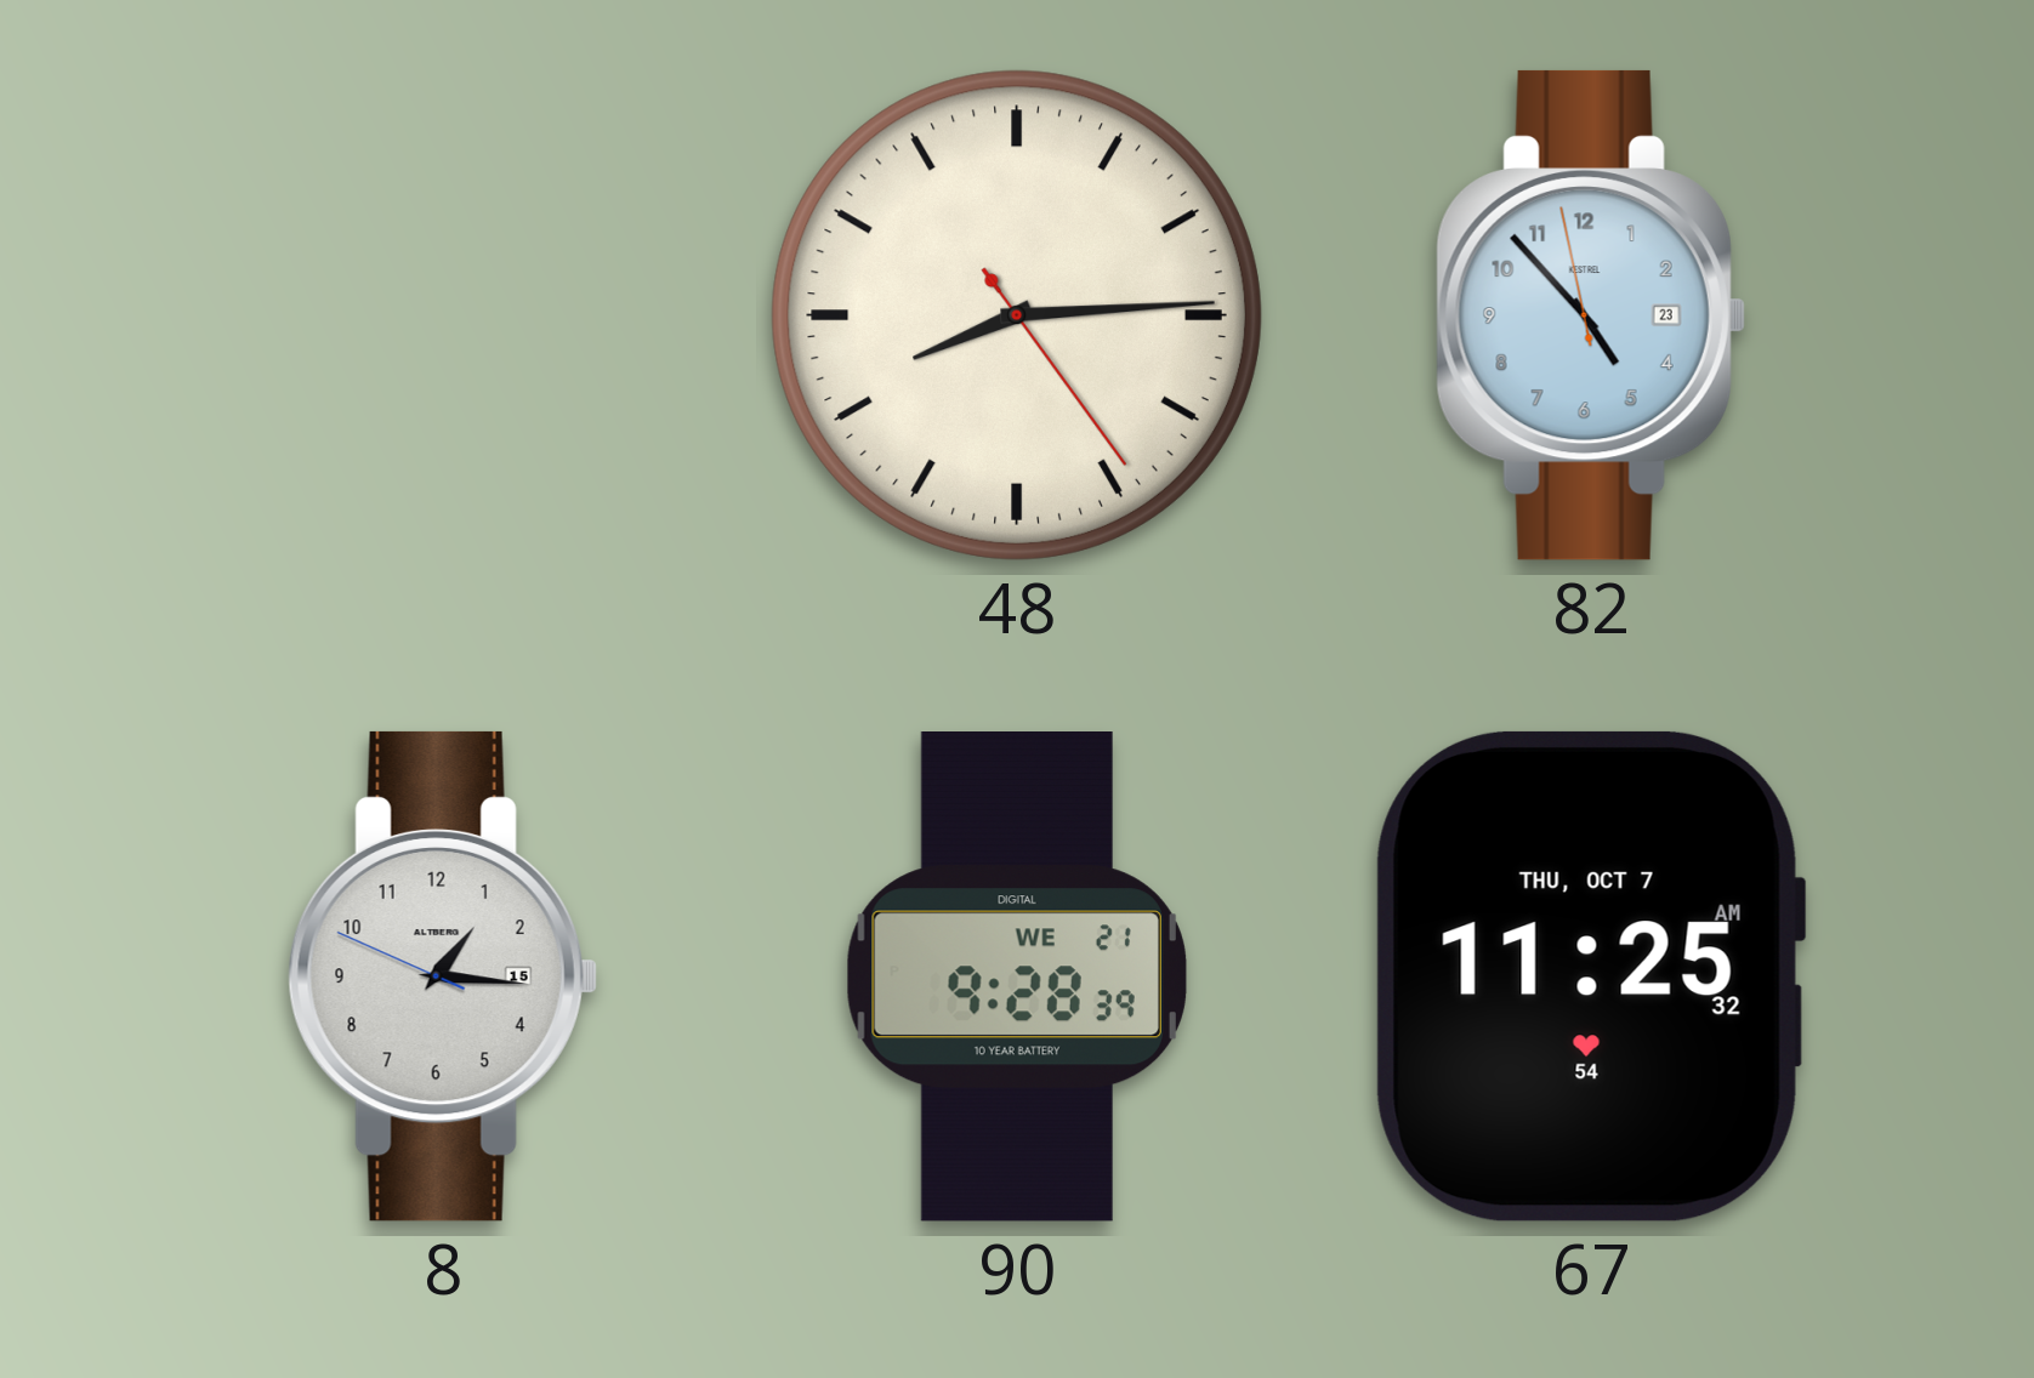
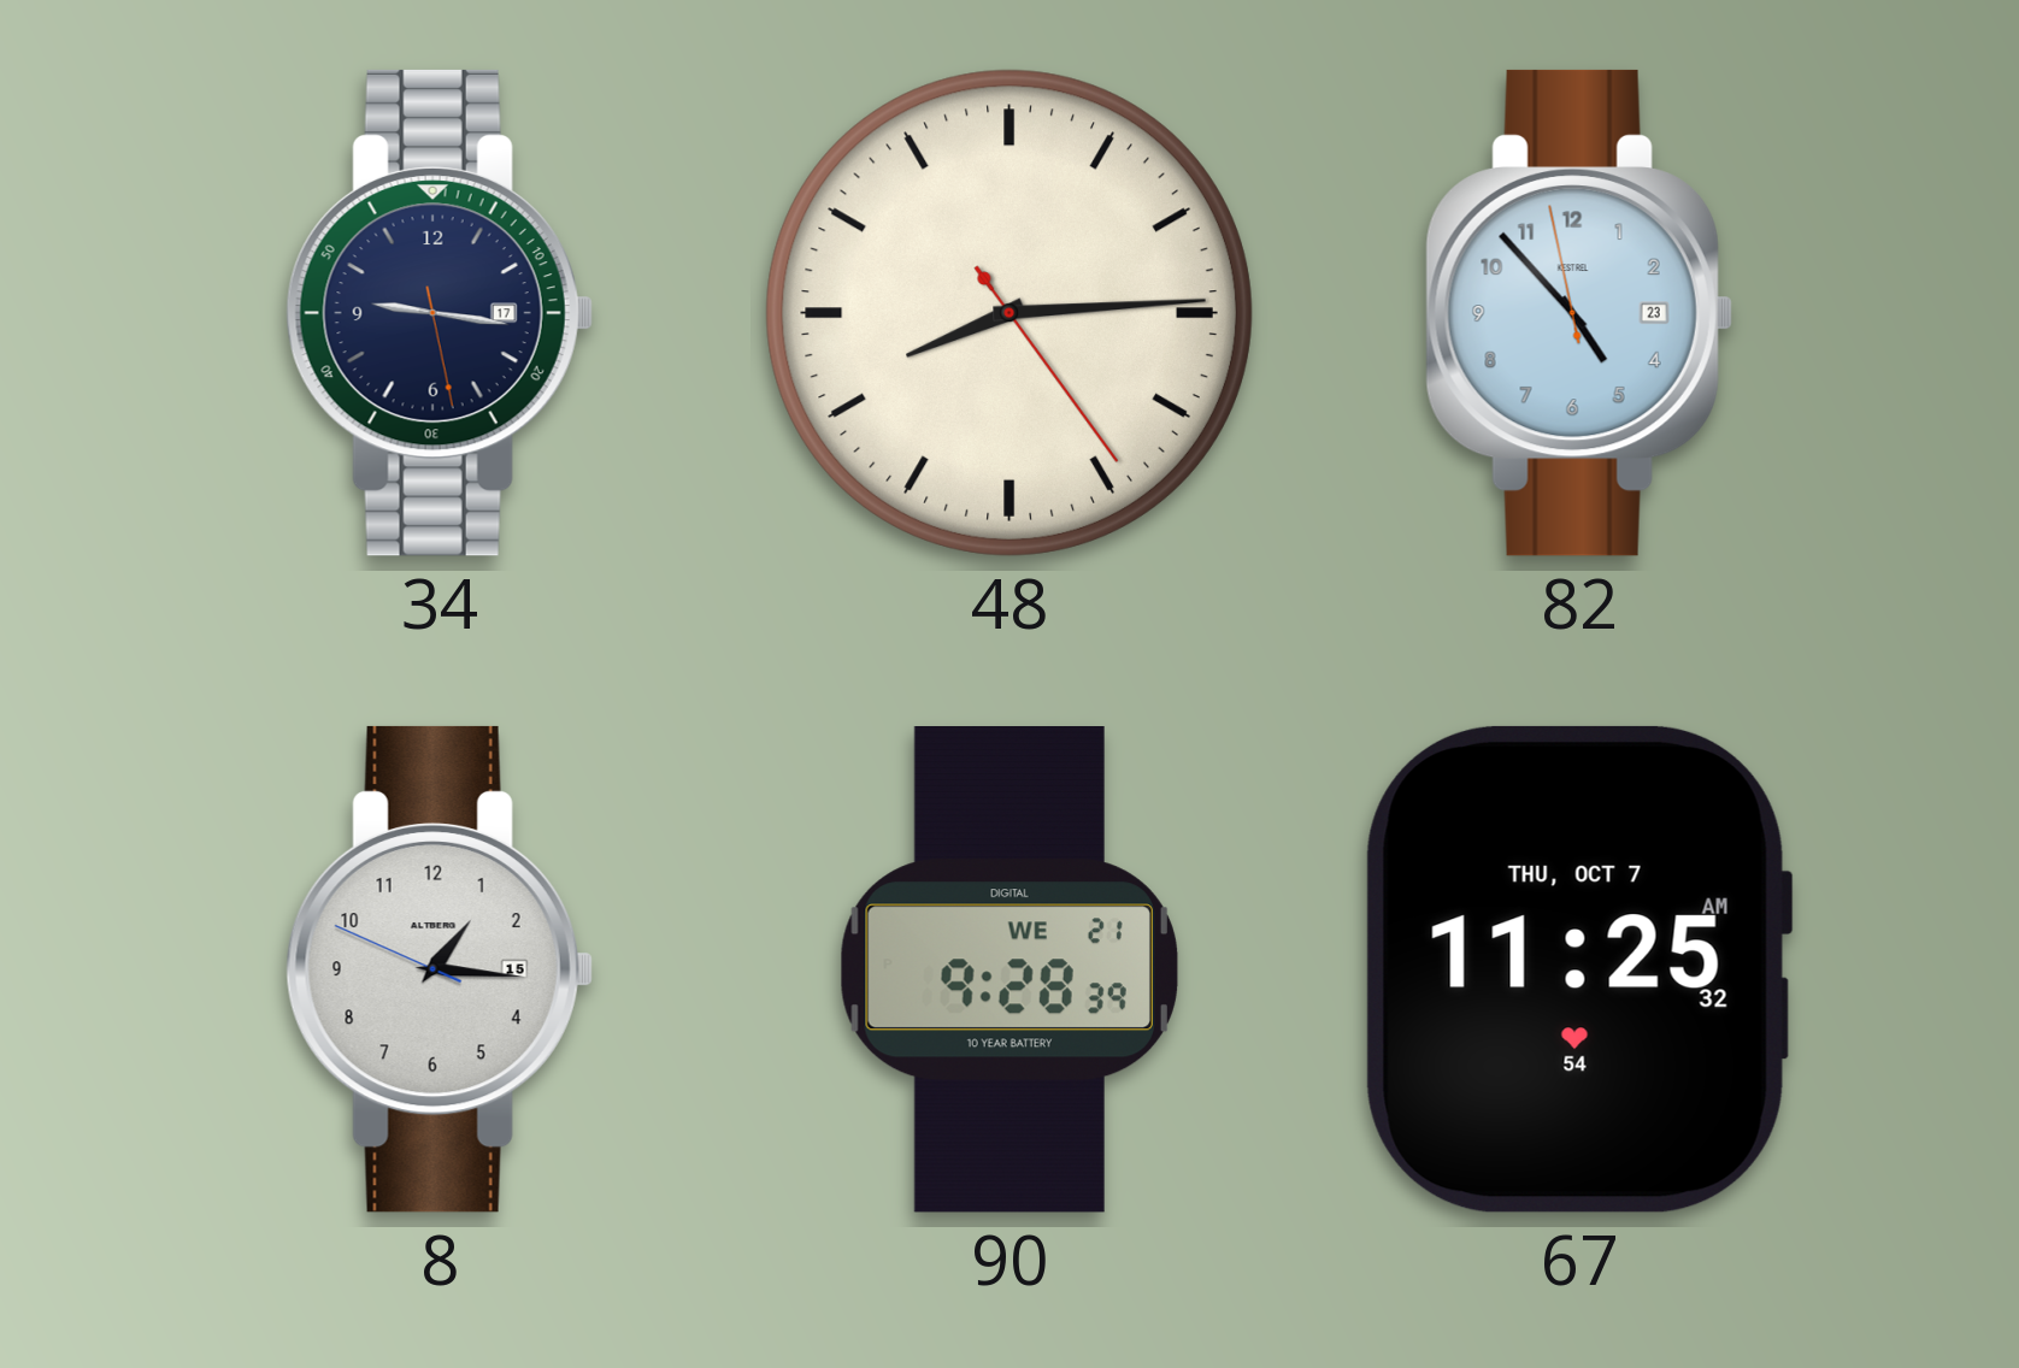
34: none -> 9:16
